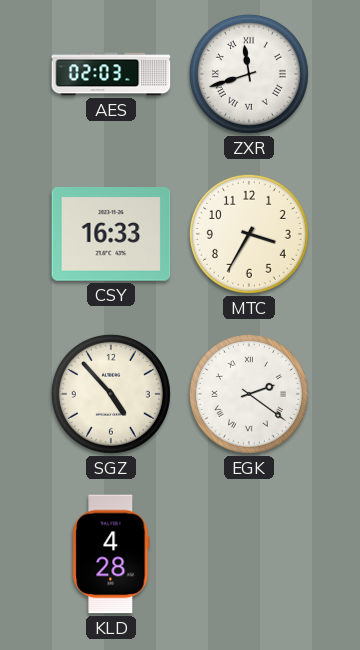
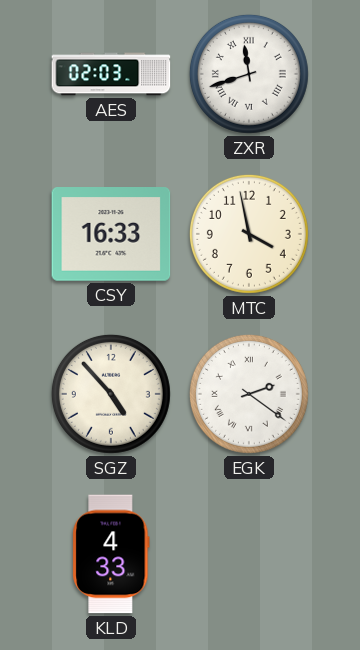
MTC: 3:35 -> 3:58
KLD: 4:28 -> 4:33
